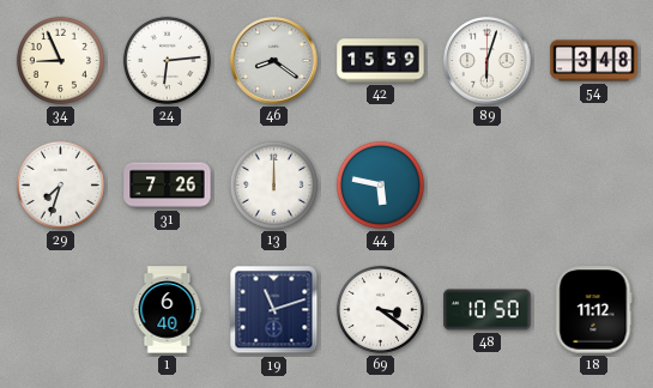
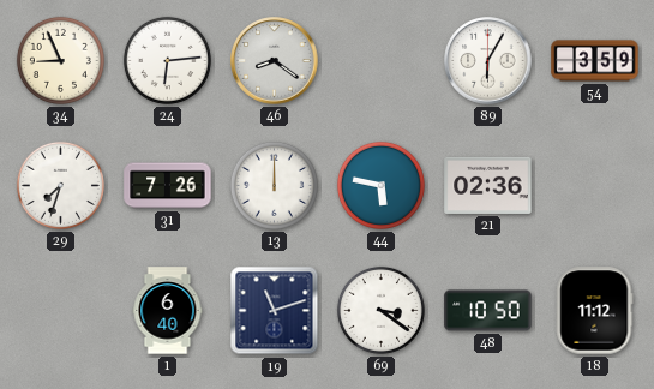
42: 15:59 -> none
89: 6:03 -> 6:05
54: 3:48 -> 3:59
21: none -> 02:36
